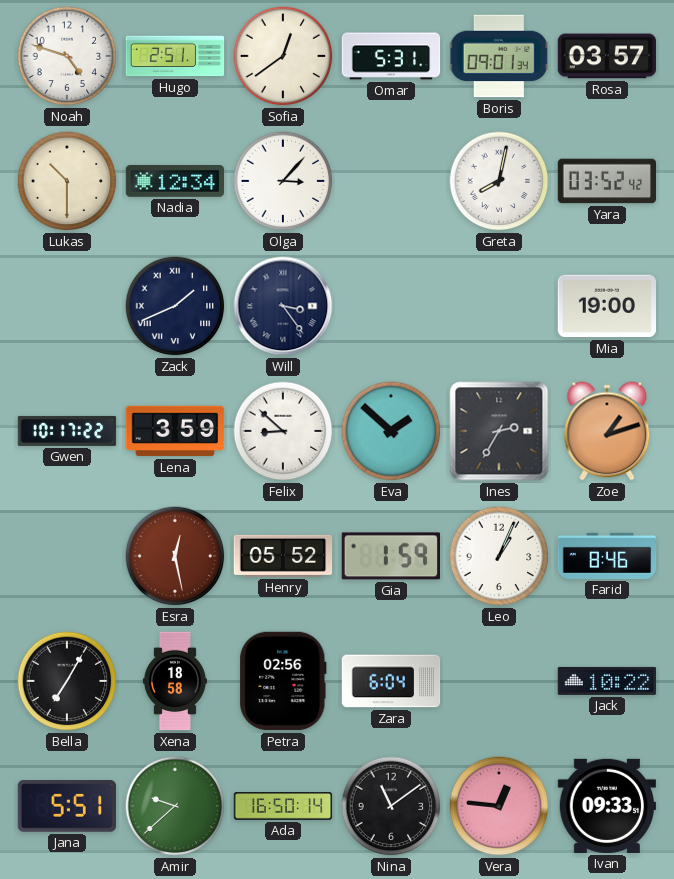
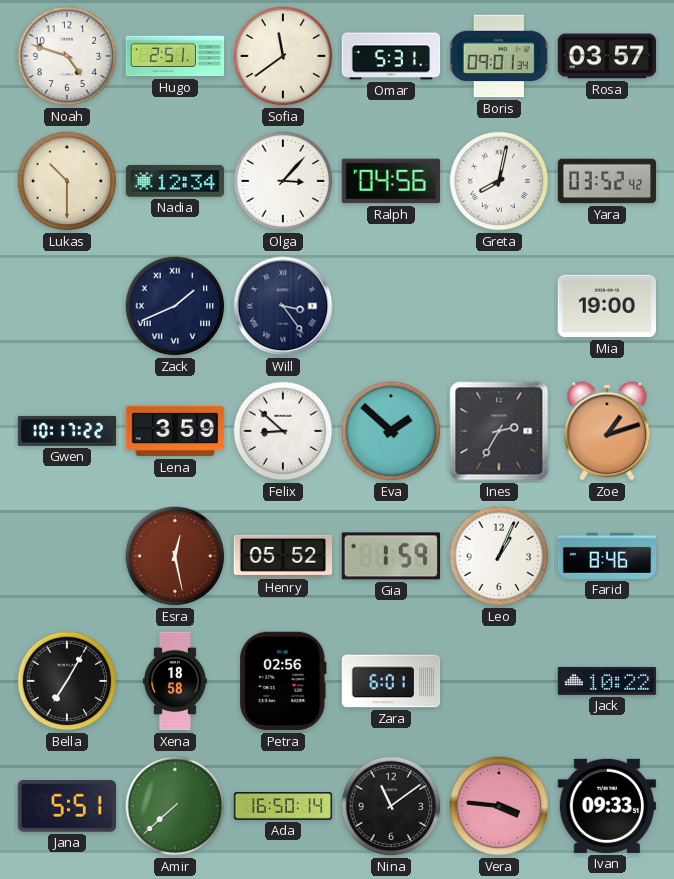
Sofia: 12:39 -> 11:39
Ralph: none -> 04:56
Zara: 6:04 -> 6:01
Amir: 9:38 -> 7:38
Vera: 12:46 -> 3:46
